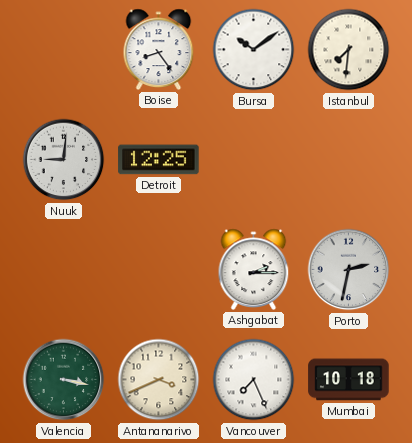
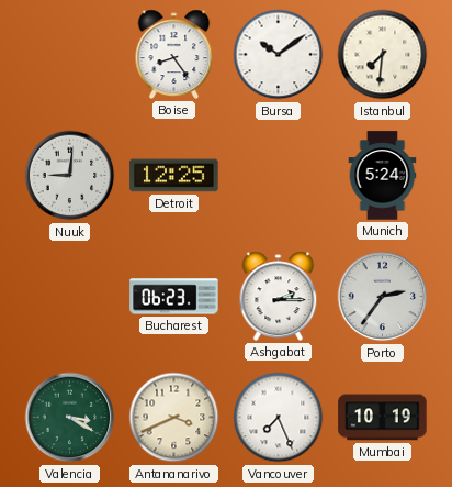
Munich: none -> 5:24
Bucharest: none -> 06:23
Porto: 2:32 -> 2:36
Valencia: 3:17 -> 3:20
Mumbai: 10:18 -> 10:19
